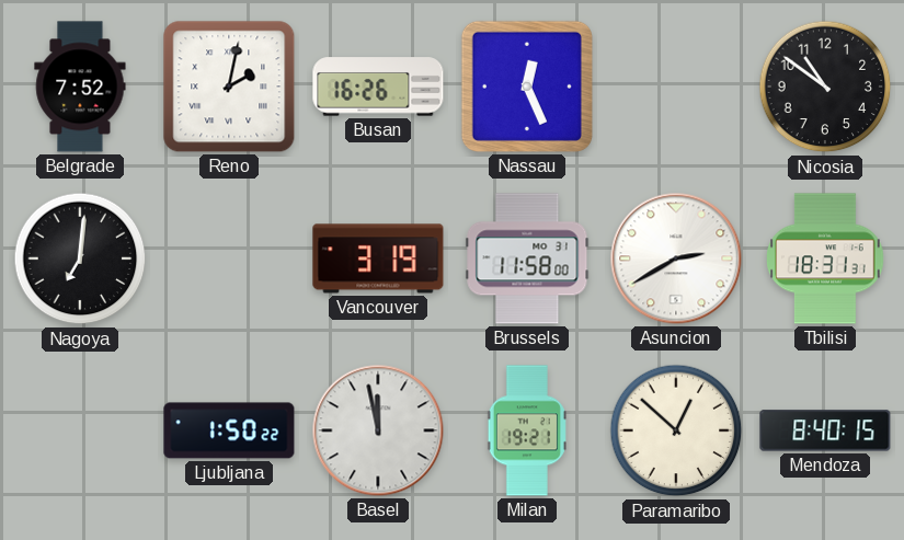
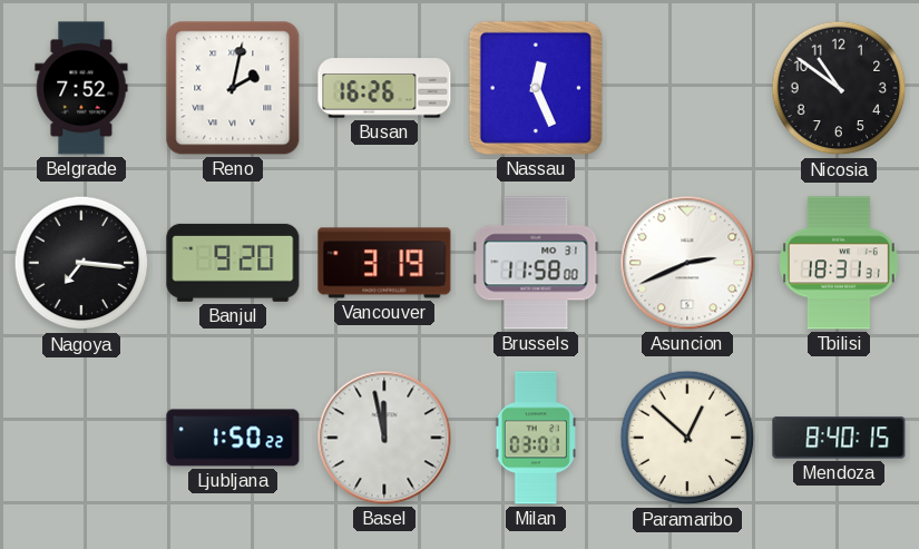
Nagoya: 7:01 -> 7:16
Banjul: none -> 9:20
Asuncion: 2:40 -> 2:41
Milan: 19:21 -> 03:01
